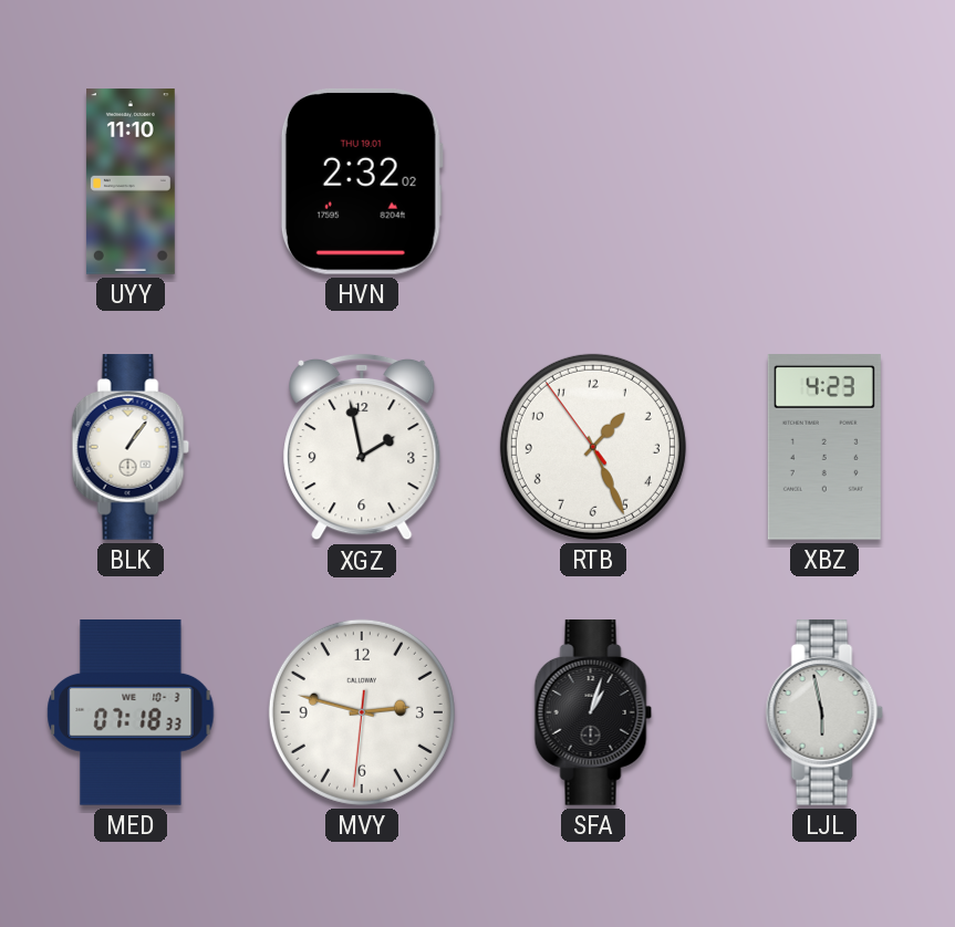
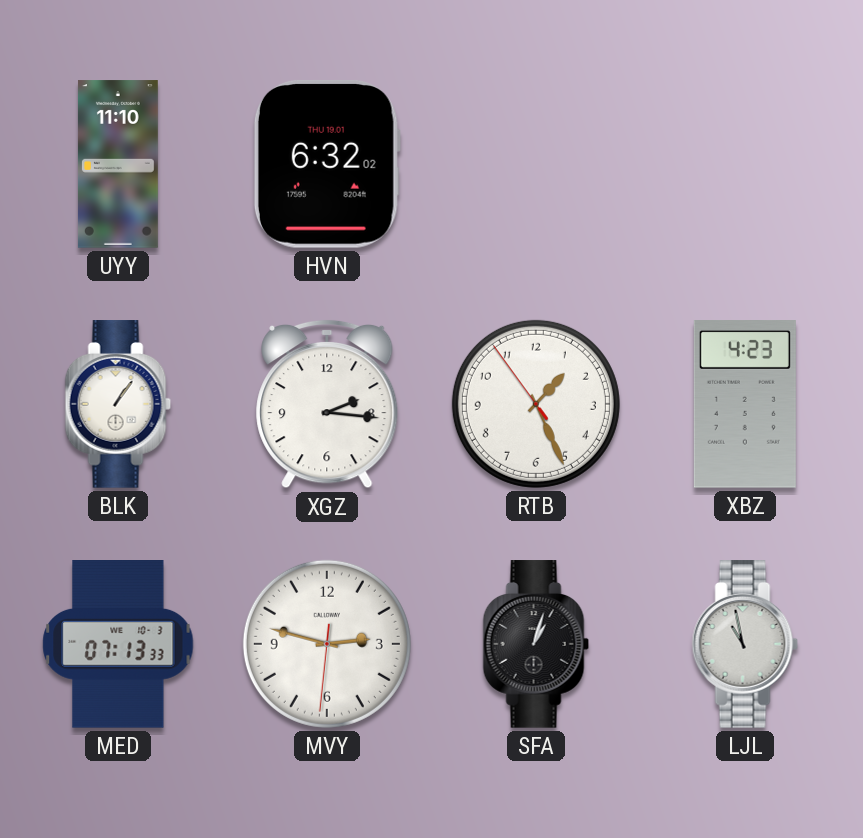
HVN: 2:32 -> 6:32
XGZ: 1:58 -> 2:16
MED: 07:18 -> 07:13
LJL: 5:58 -> 10:58
